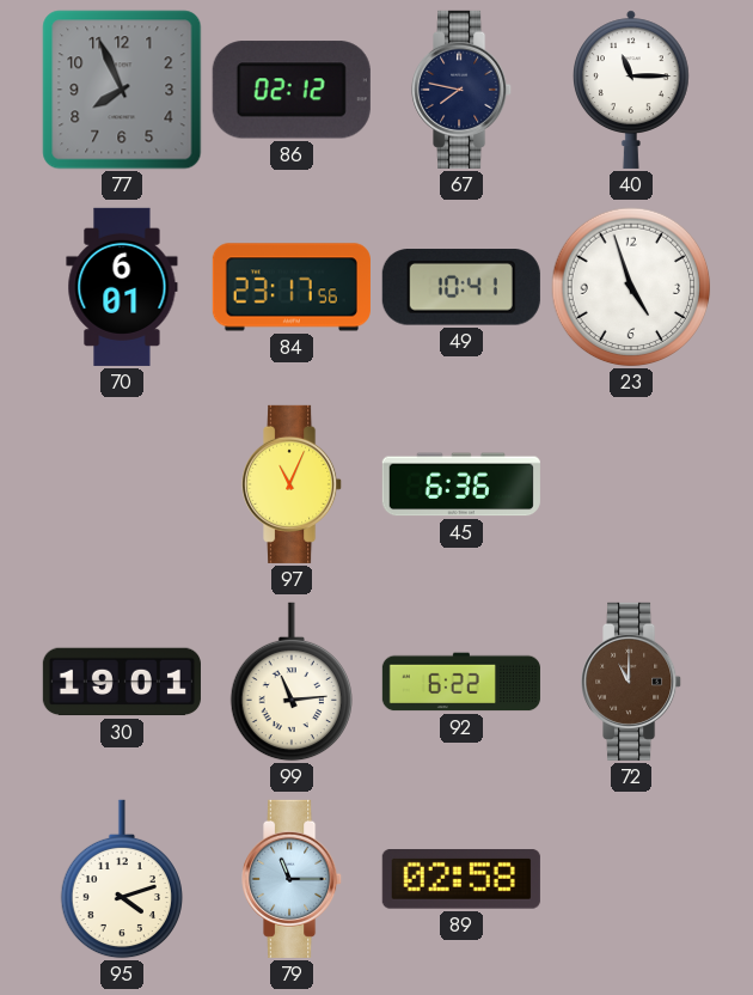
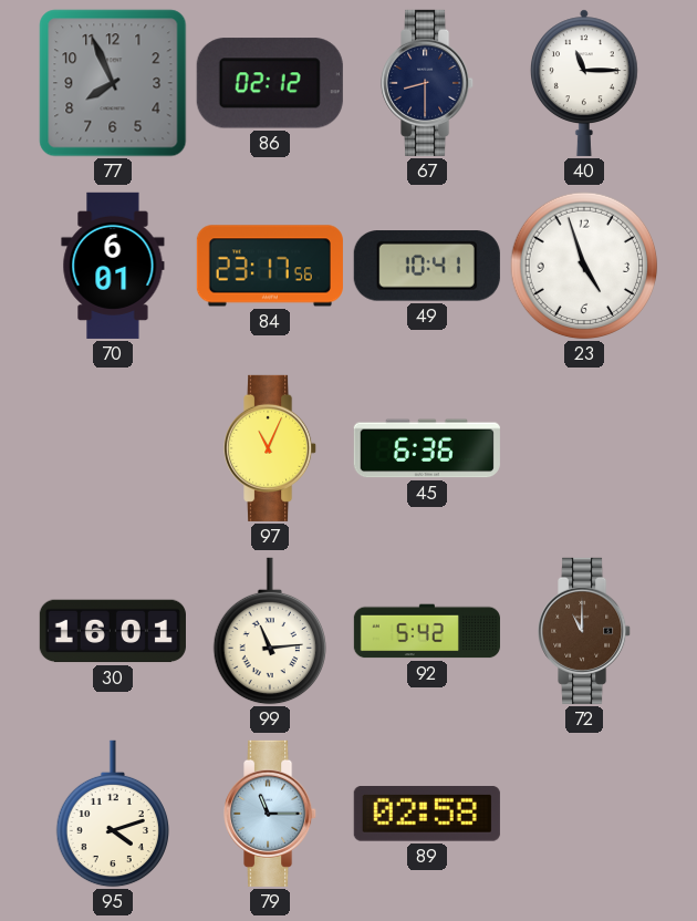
67: 7:47 -> 8:30
30: 19:01 -> 16:01
92: 6:22 -> 5:42
